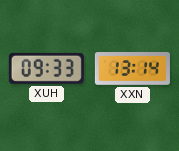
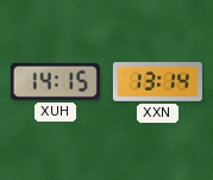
XUH: 09:33 -> 14:15
